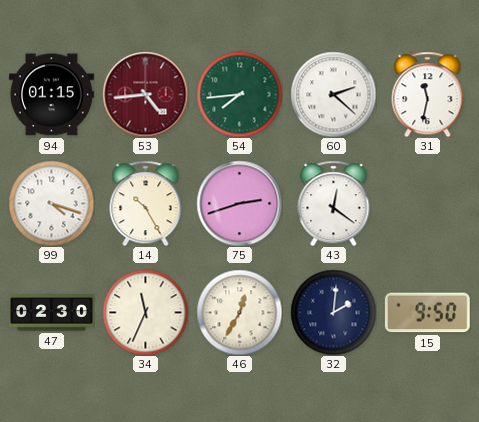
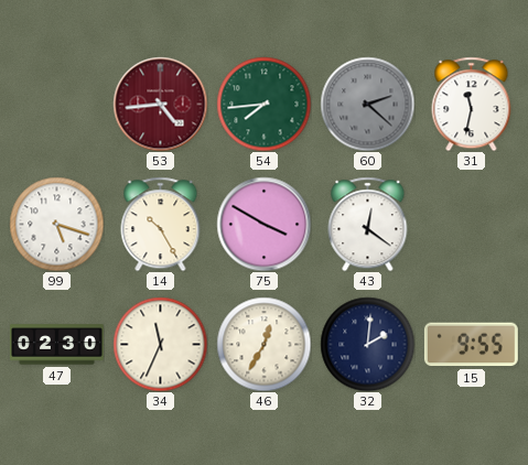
94: 01:15 -> none
60 dial: white -> grey
99: 4:18 -> 5:18
75: 2:42 -> 3:50
15: 9:50 -> 9:55
